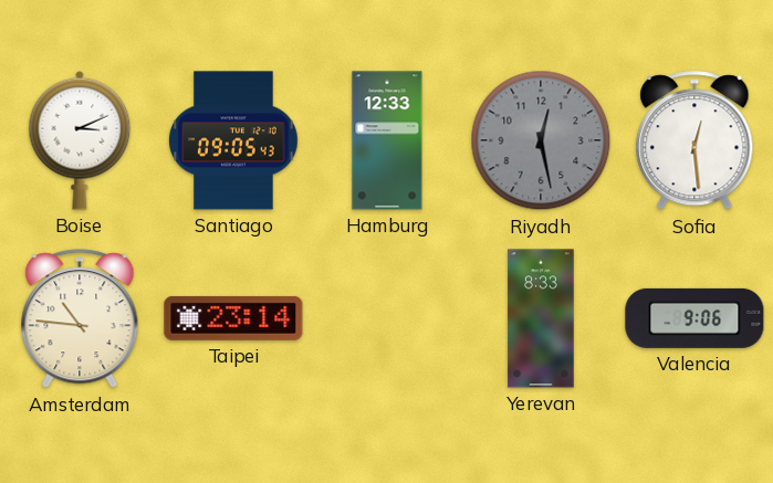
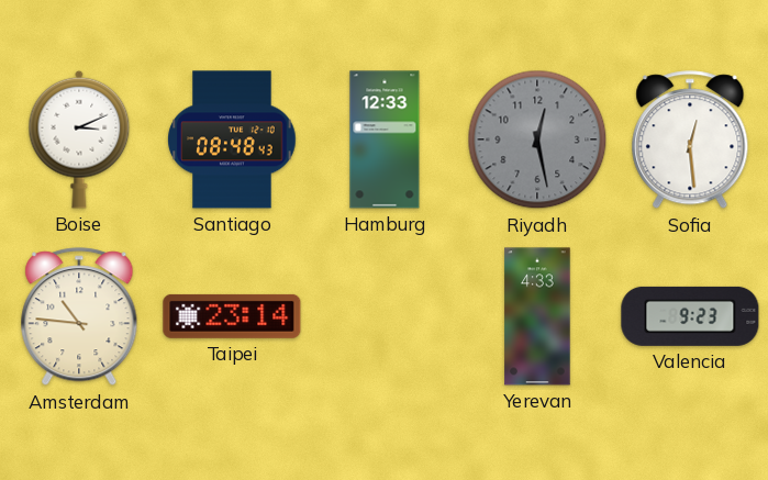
Santiago: 09:05 -> 08:48
Yerevan: 8:33 -> 4:33
Valencia: 9:06 -> 9:23
